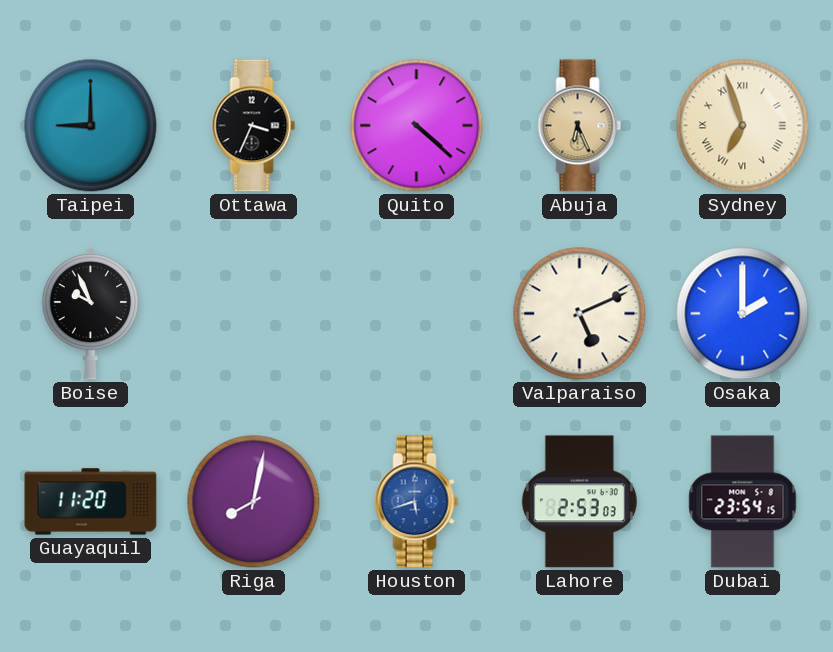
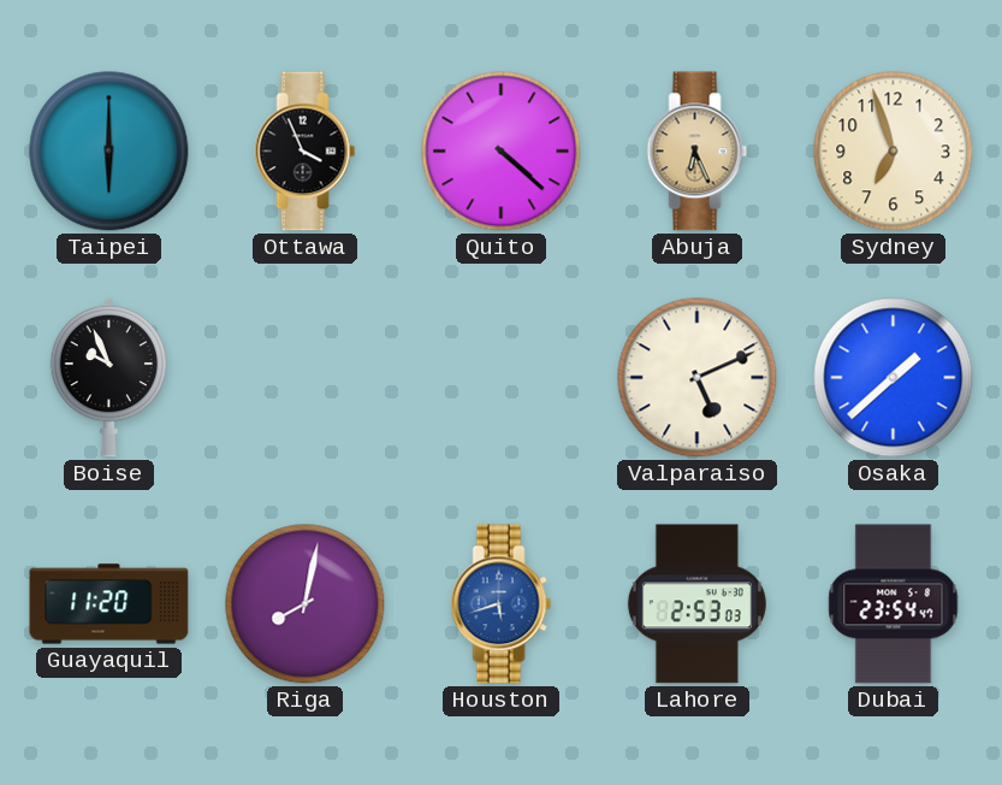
Taipei: 9:00 -> 6:00
Ottawa: 3:34 -> 3:56
Sydney numerals: Roman -> Arabic
Osaka: 2:00 -> 1:38
Dubai: 23:54:15 -> 23:54:47
